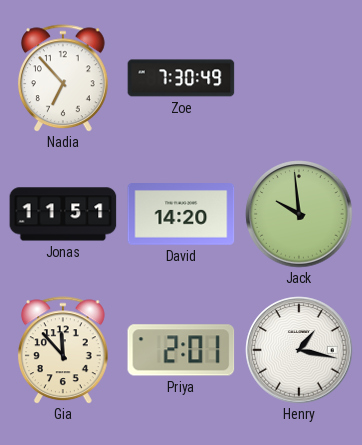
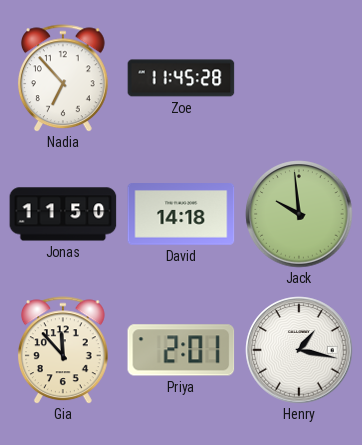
Zoe: 7:30 -> 11:45
Jonas: 11:51 -> 11:50
David: 14:20 -> 14:18
